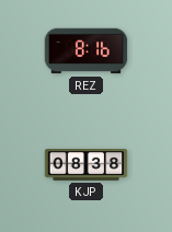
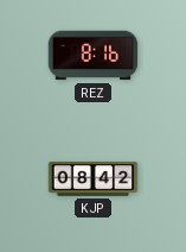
KJP: 08:38 -> 08:42
